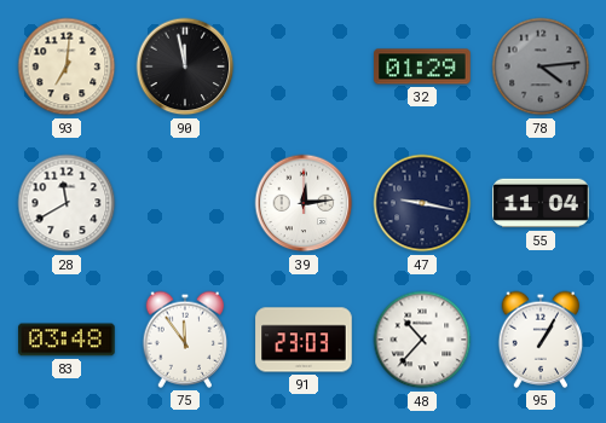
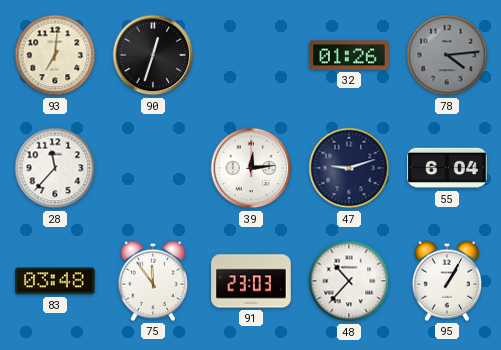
90: 11:58 -> 12:33
32: 01:29 -> 01:26
28: 11:40 -> 11:37
47: 9:17 -> 9:12
55: 11:04 -> 6:04
